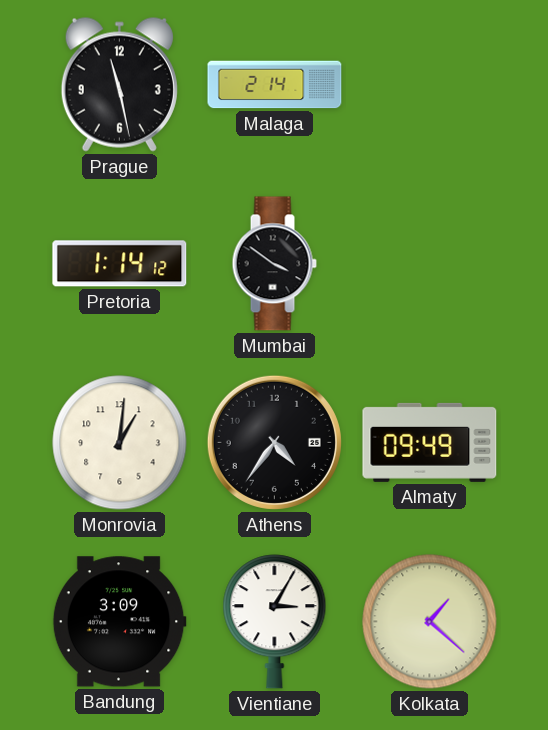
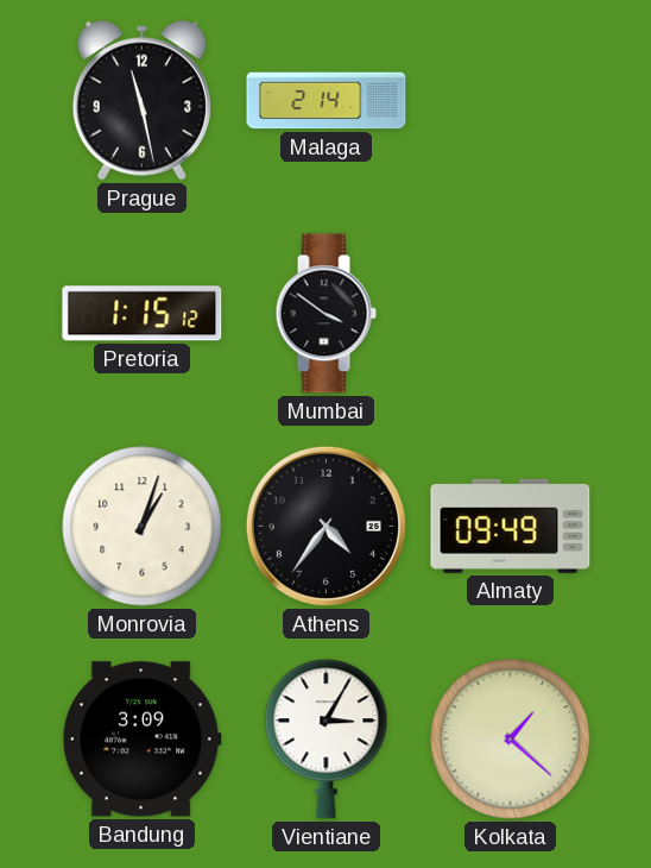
Pretoria: 1:14 -> 1:15
Monrovia: 1:01 -> 1:03
